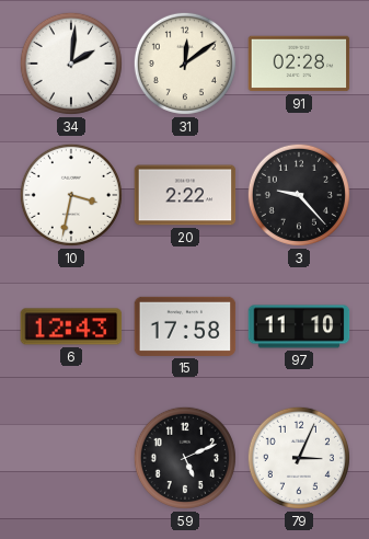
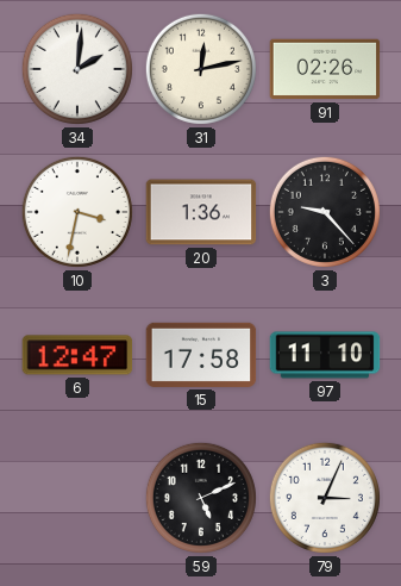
31: 12:09 -> 12:13
91: 02:28 -> 02:26
20: 2:22 -> 1:36
6: 12:43 -> 12:47
